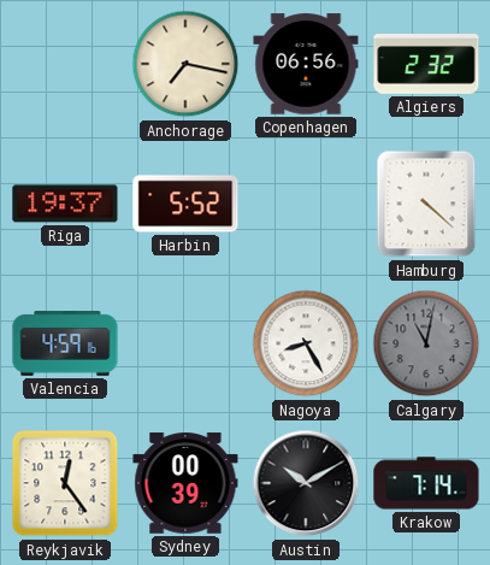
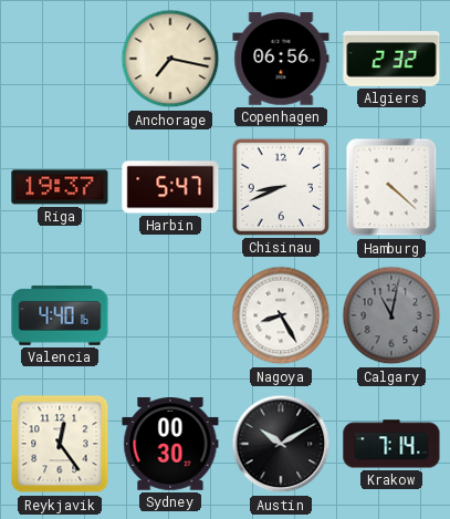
Harbin: 5:52 -> 5:47
Chisinau: none -> 8:41
Valencia: 4:59 -> 4:40
Sydney: 00:39 -> 00:30
